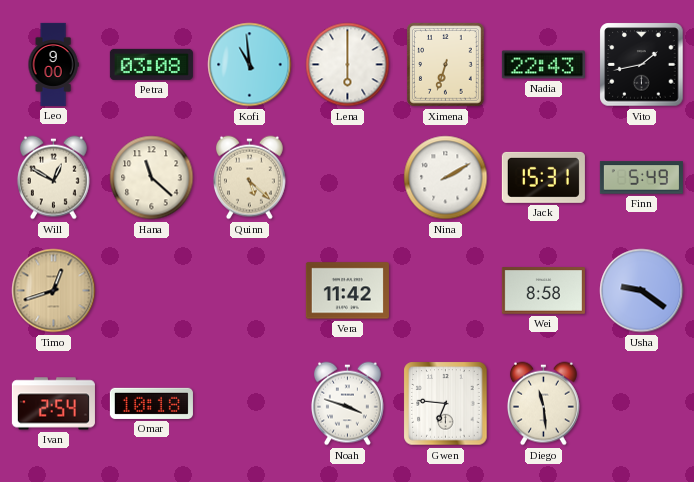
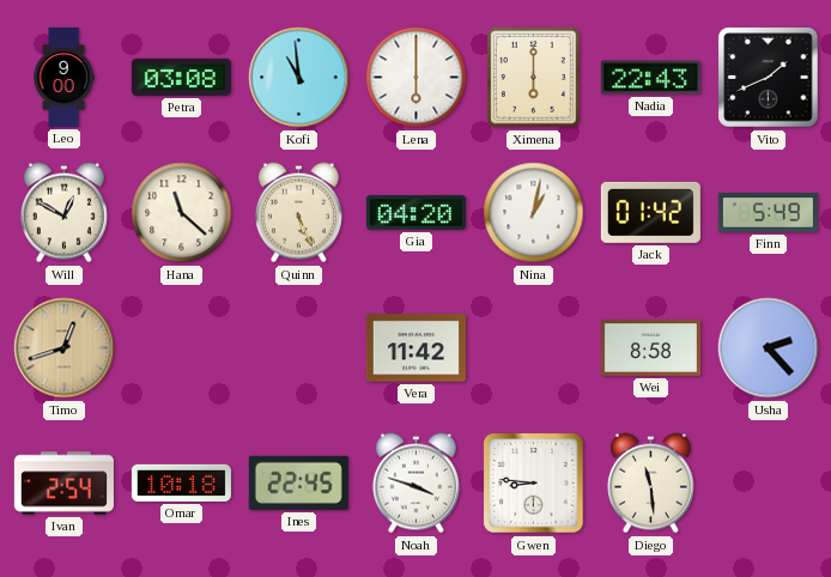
Ximena: 6:33 -> 6:00
Vito: 1:43 -> 1:41
Quinn: 5:22 -> 5:26
Gia: none -> 04:20
Nina: 2:10 -> 1:02
Jack: 15:31 -> 01:42
Usha: 9:21 -> 2:23
Ines: none -> 22:45
Gwen: 6:46 -> 8:46
